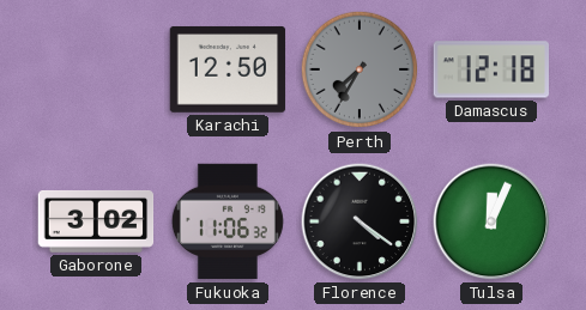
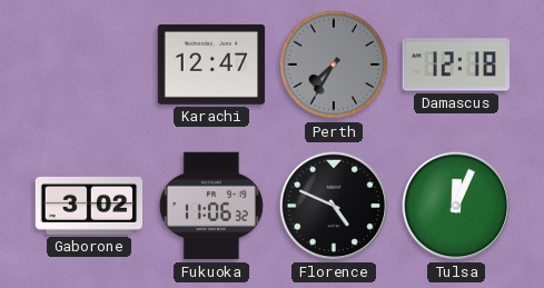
Karachi: 12:50 -> 12:47
Florence: 4:21 -> 4:49
